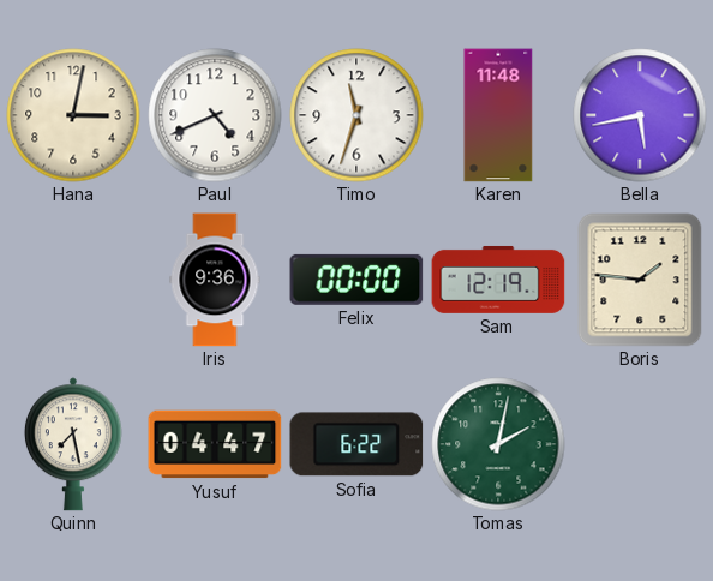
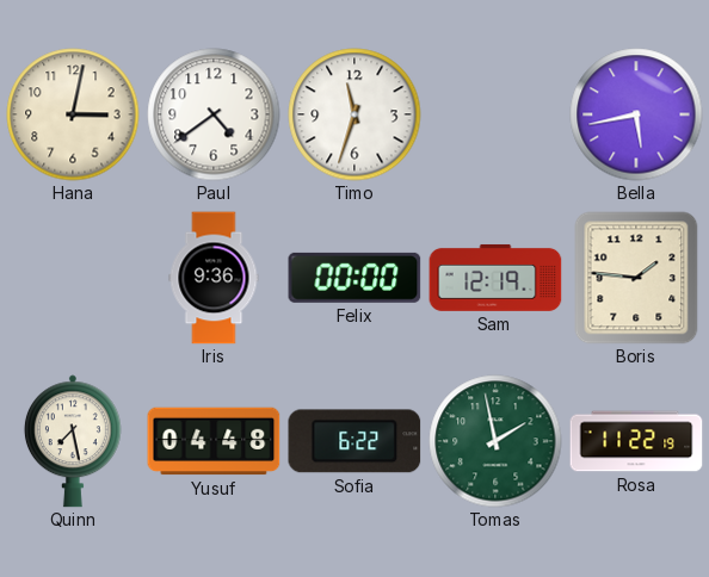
Paul: 4:41 -> 4:39
Karen: 11:48 -> none
Yusuf: 04:47 -> 04:48
Tomas: 2:02 -> 1:58
Rosa: none -> 11:22
